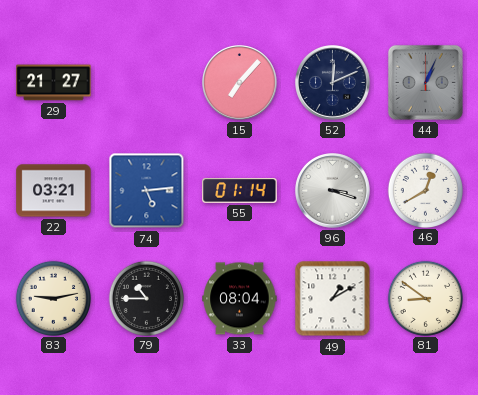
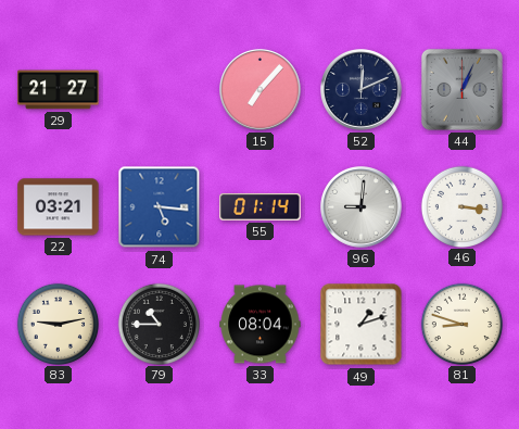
74: 5:14 -> 5:16
96: 3:18 -> 9:01
46: 12:40 -> 3:16
49: 1:10 -> 1:12
81: 8:51 -> 8:48
